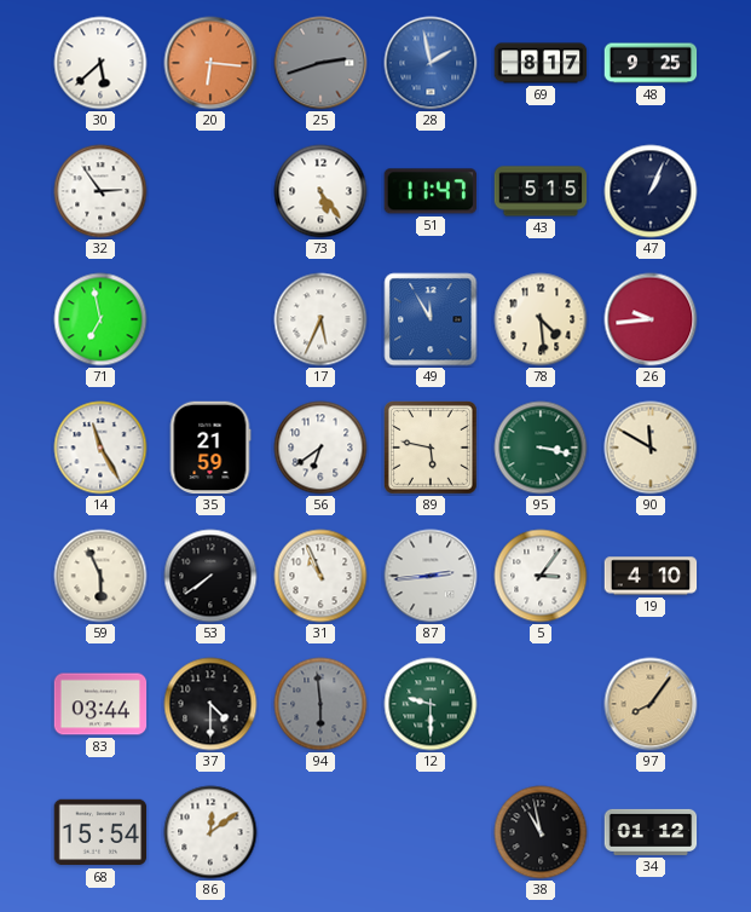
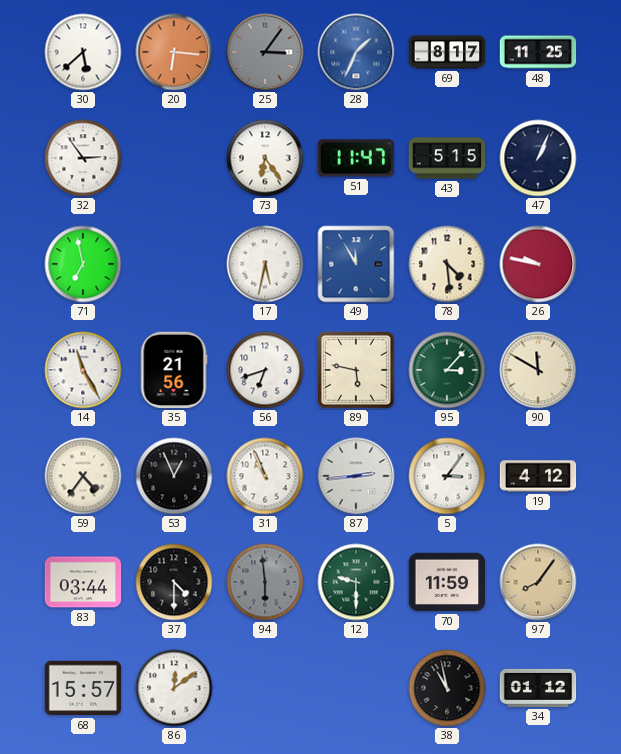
25: 2:42 -> 3:06
28: 1:58 -> 1:34
48: 9:25 -> 11:25
73: 5:24 -> 6:24
17: 5:34 -> 5:32
26: 9:44 -> 9:47
35: 21:59 -> 21:56
56: 6:39 -> 6:42
95: 3:17 -> 3:07
59: 5:56 -> 4:36
53: 7:39 -> 12:56
19: 4:10 -> 4:12
70: none -> 11:59
68: 15:54 -> 15:57
